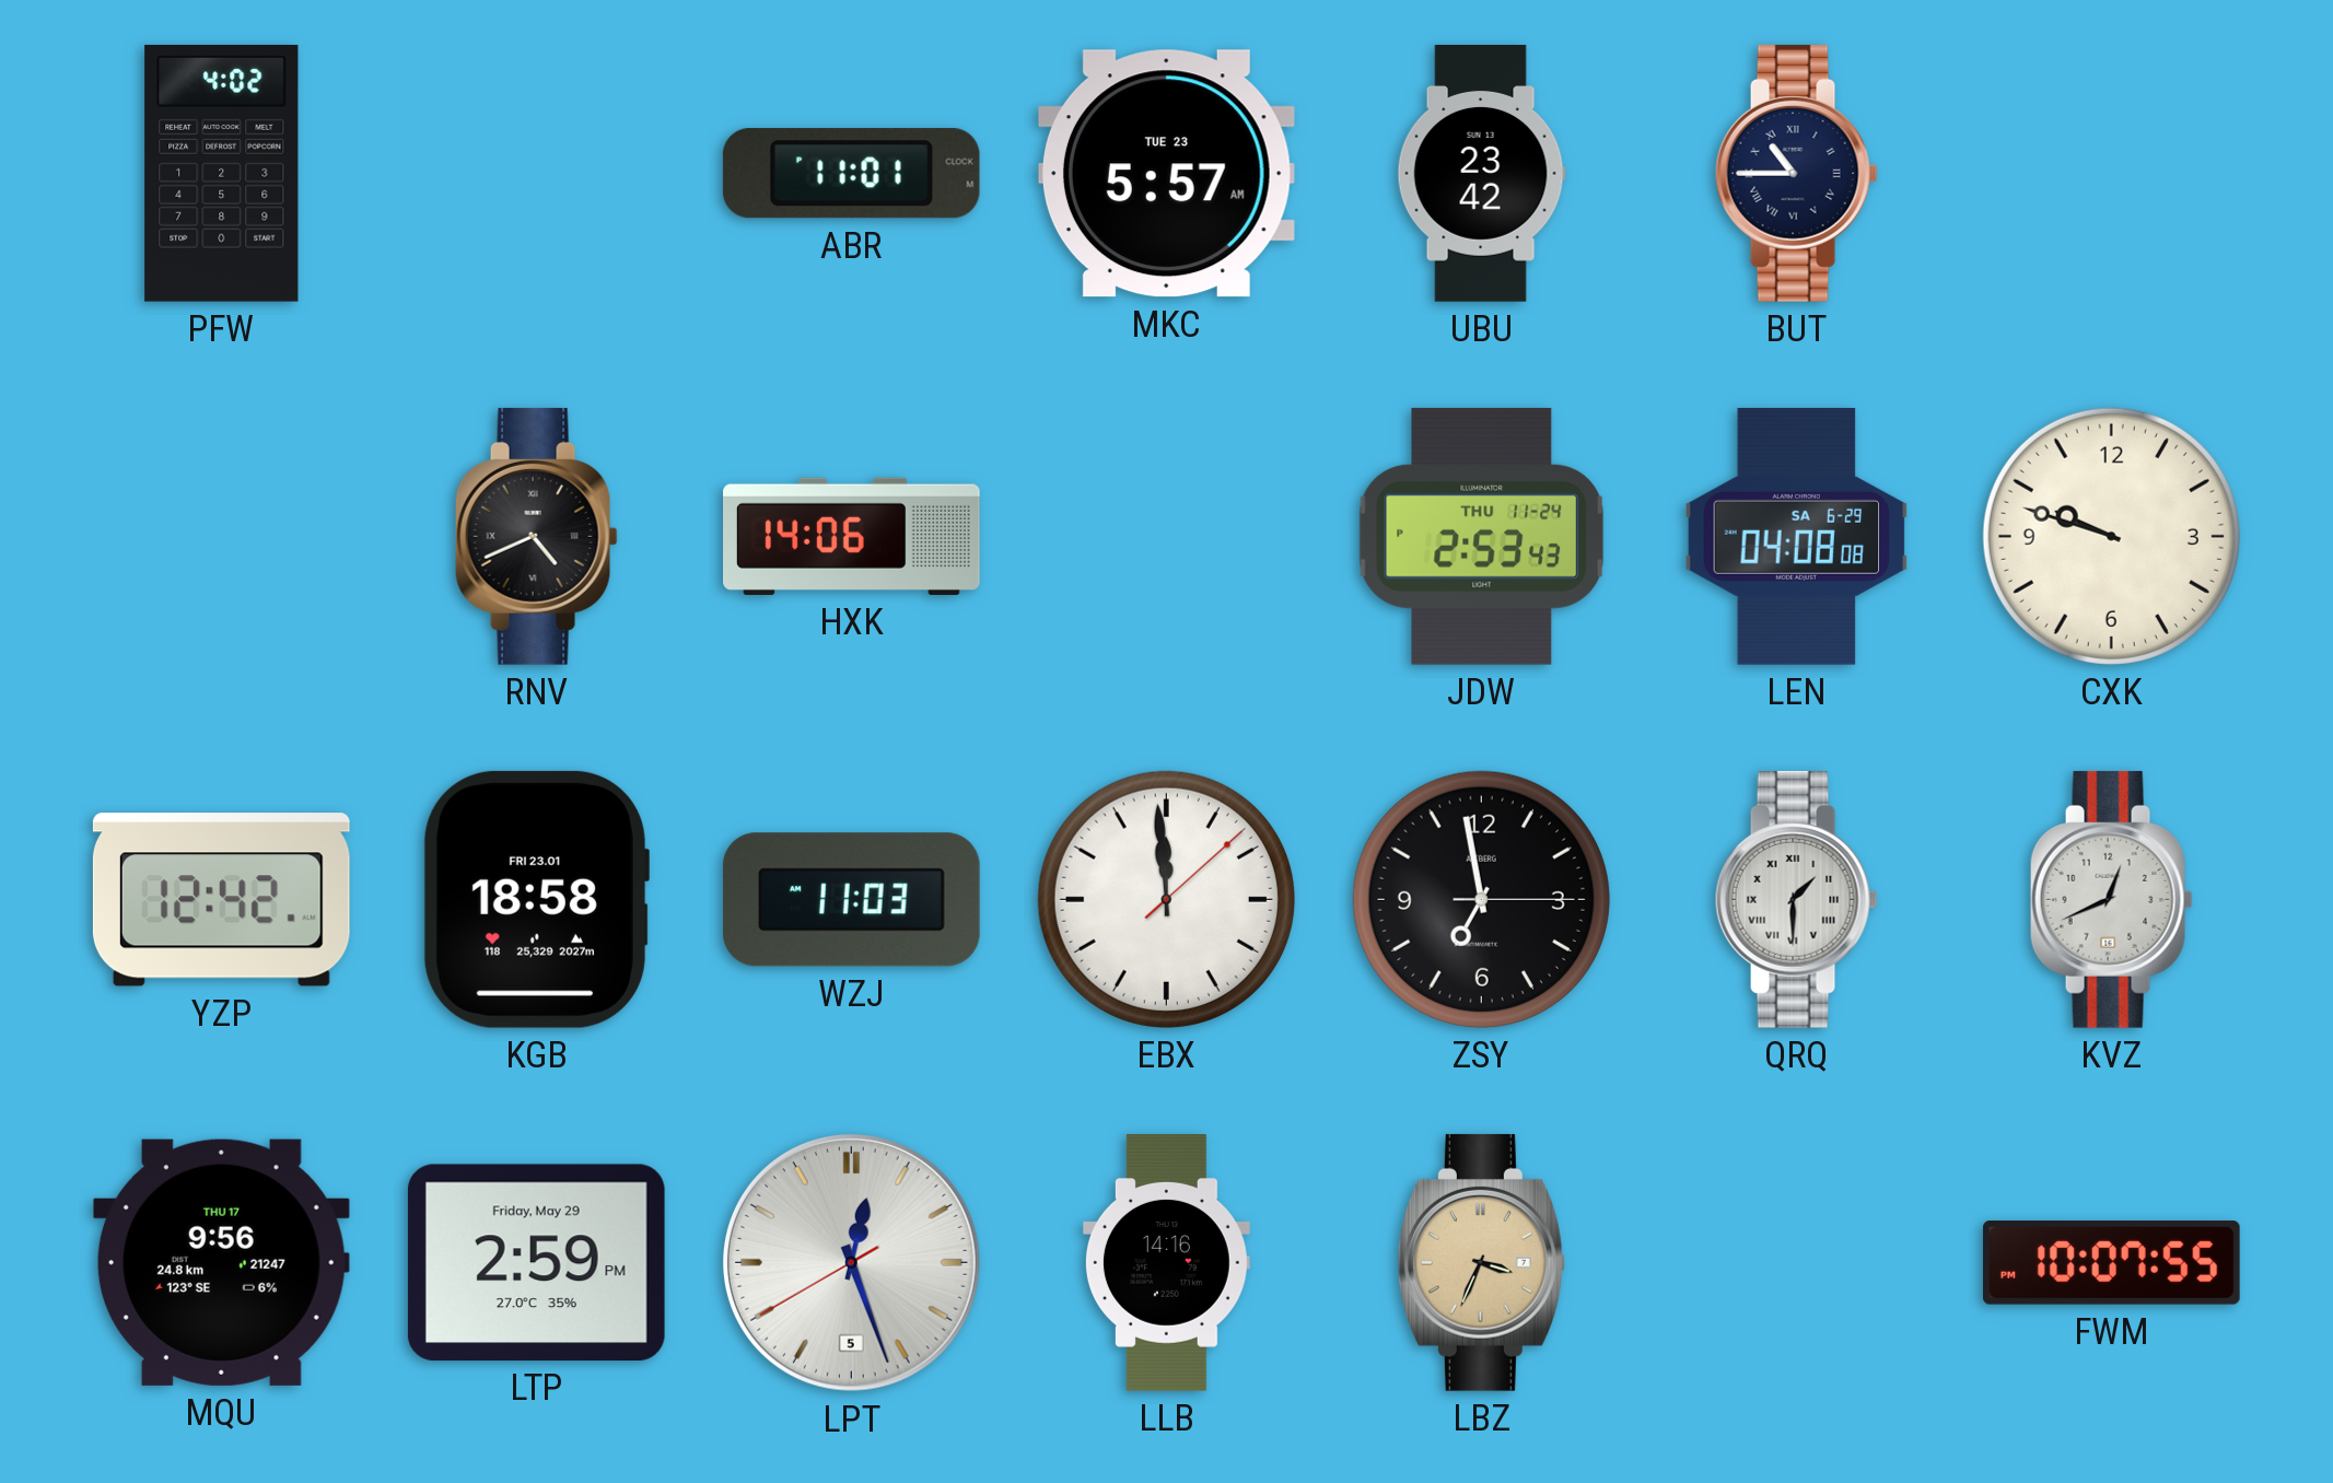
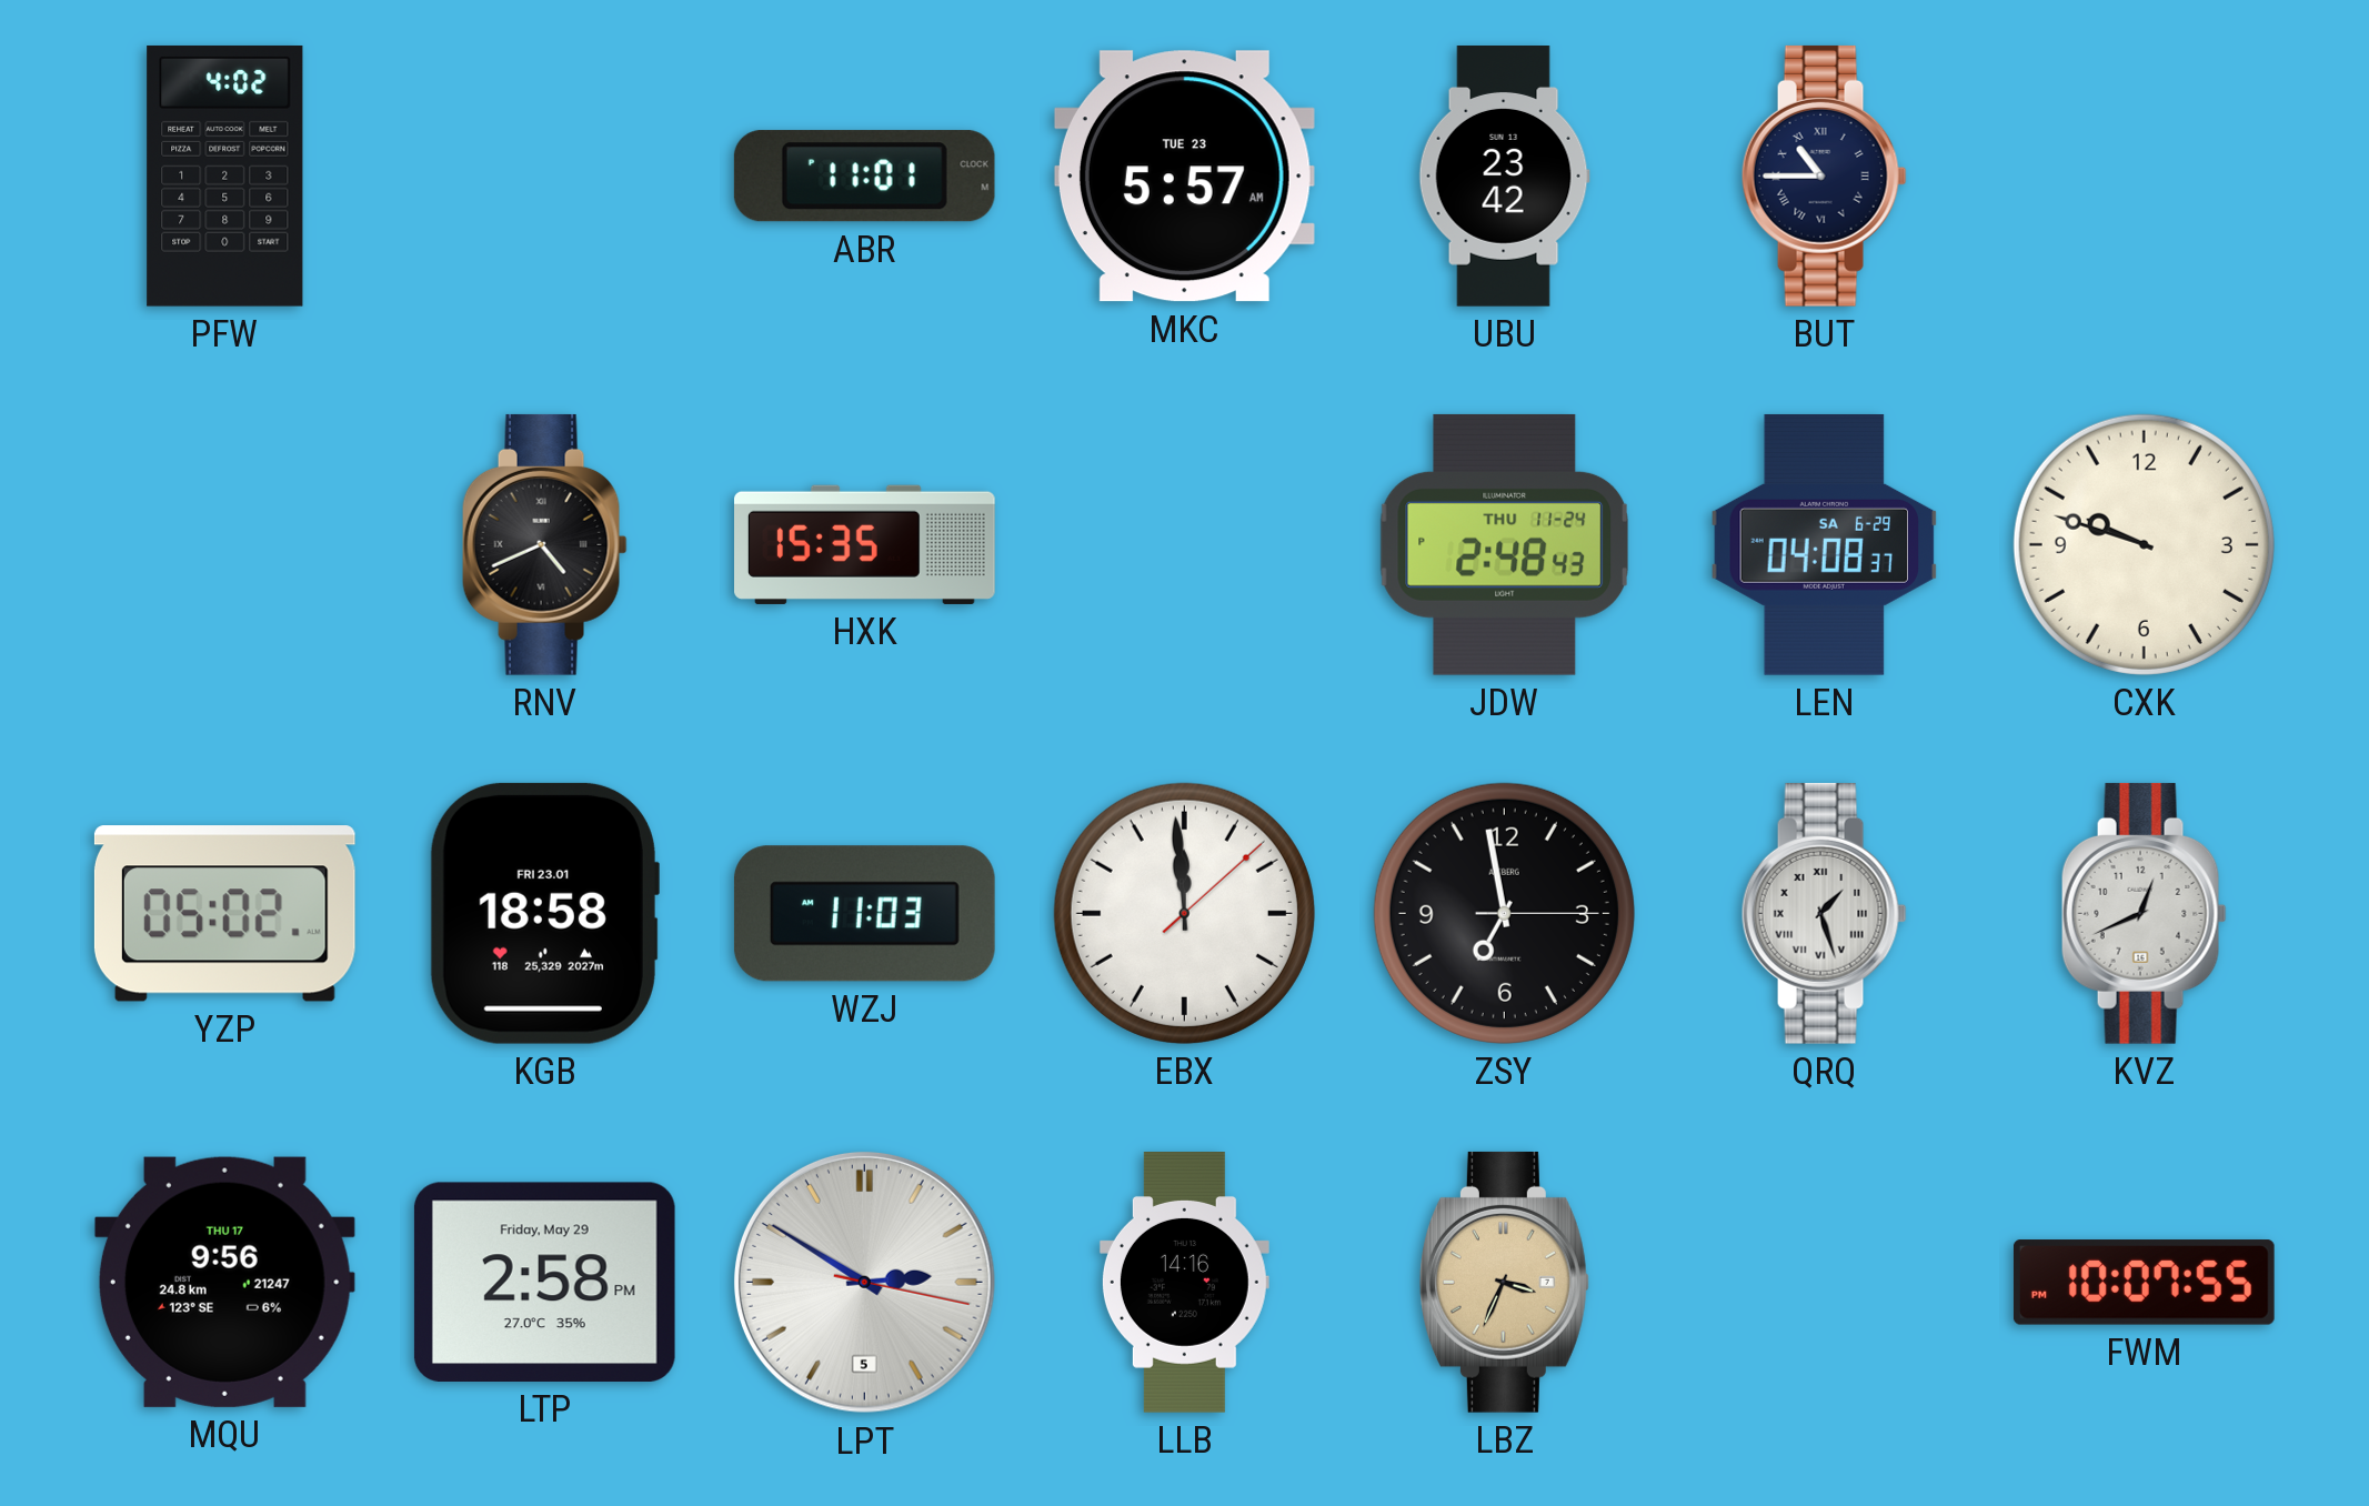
HXK: 14:06 -> 15:35
JDW: 2:53 -> 2:48
LEN: 04:08:08 -> 04:08:37
YZP: 12:42 -> 05:02
QRQ: 1:30 -> 1:27
LTP: 2:59 -> 2:58
LPT: 12:26 -> 2:50
